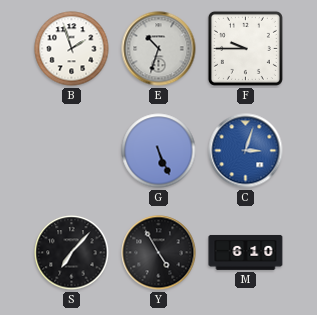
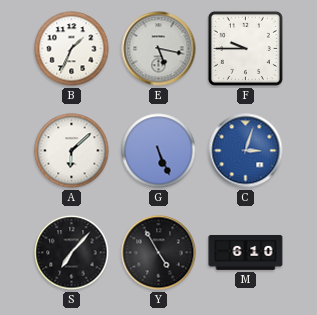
B: 1:57 -> 1:34
E: 10:33 -> 5:17
A: none -> 6:08
